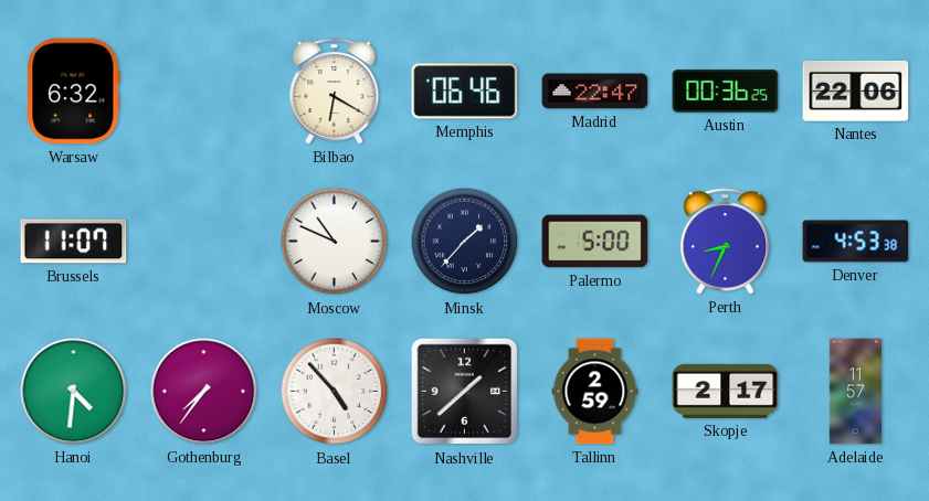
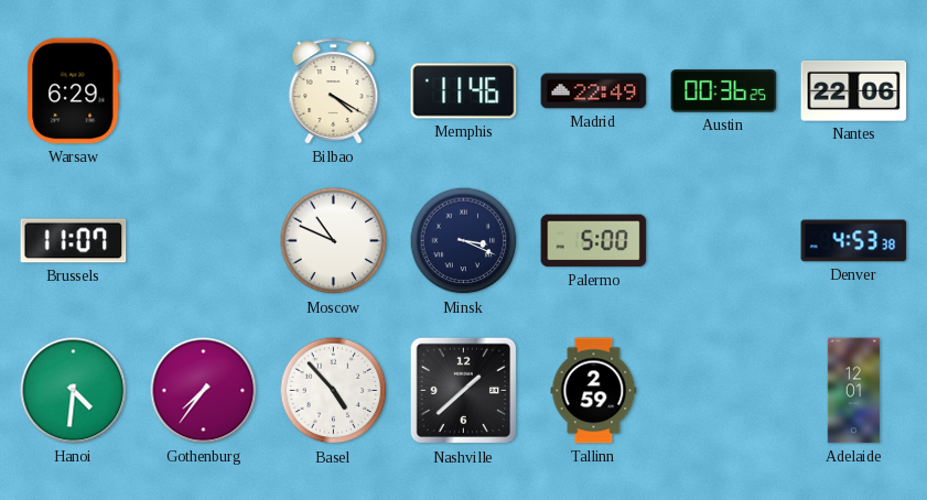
Warsaw: 6:32 -> 6:29
Bilbao: 6:20 -> 4:20
Memphis: 06:46 -> 11:46
Madrid: 22:47 -> 22:49
Minsk: 1:37 -> 3:19
Perth: 8:34 -> none
Skopje: 2:17 -> none
Adelaide: 11:57 -> 12:01
